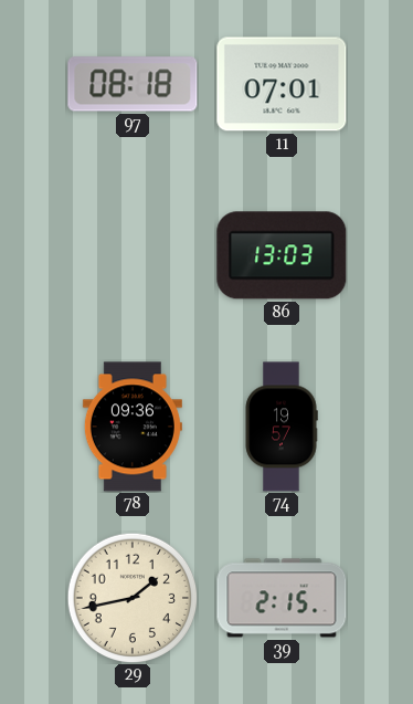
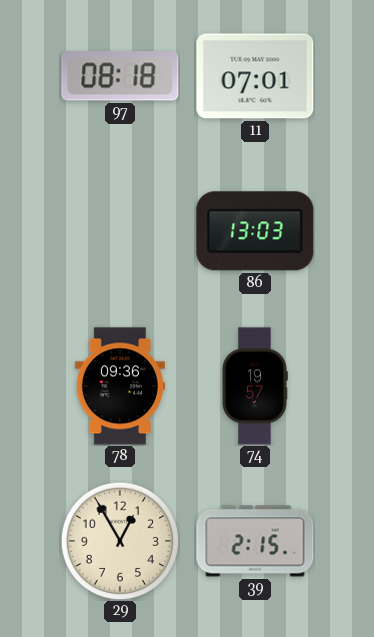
29: 1:43 -> 12:55
